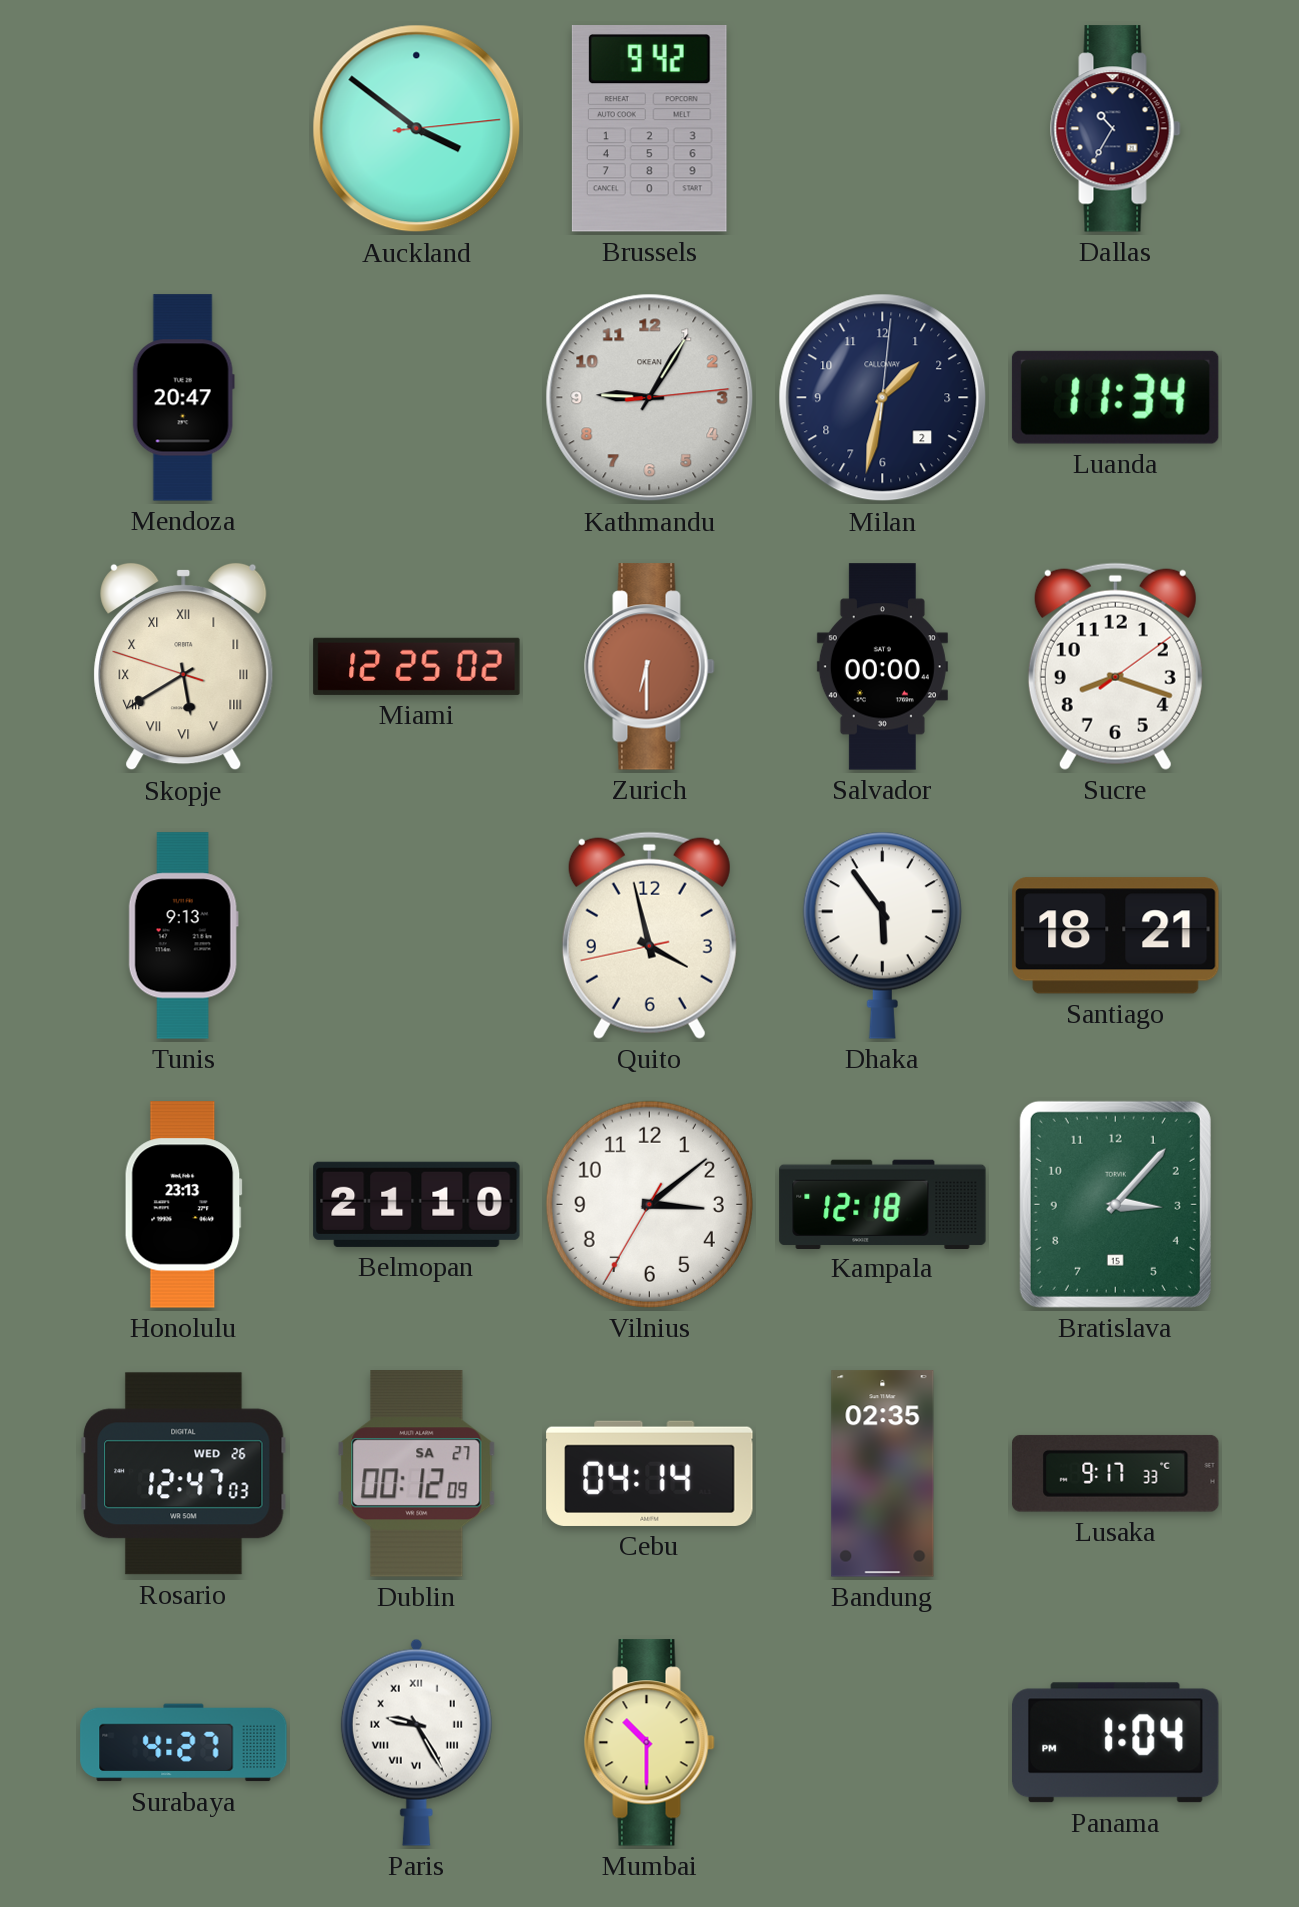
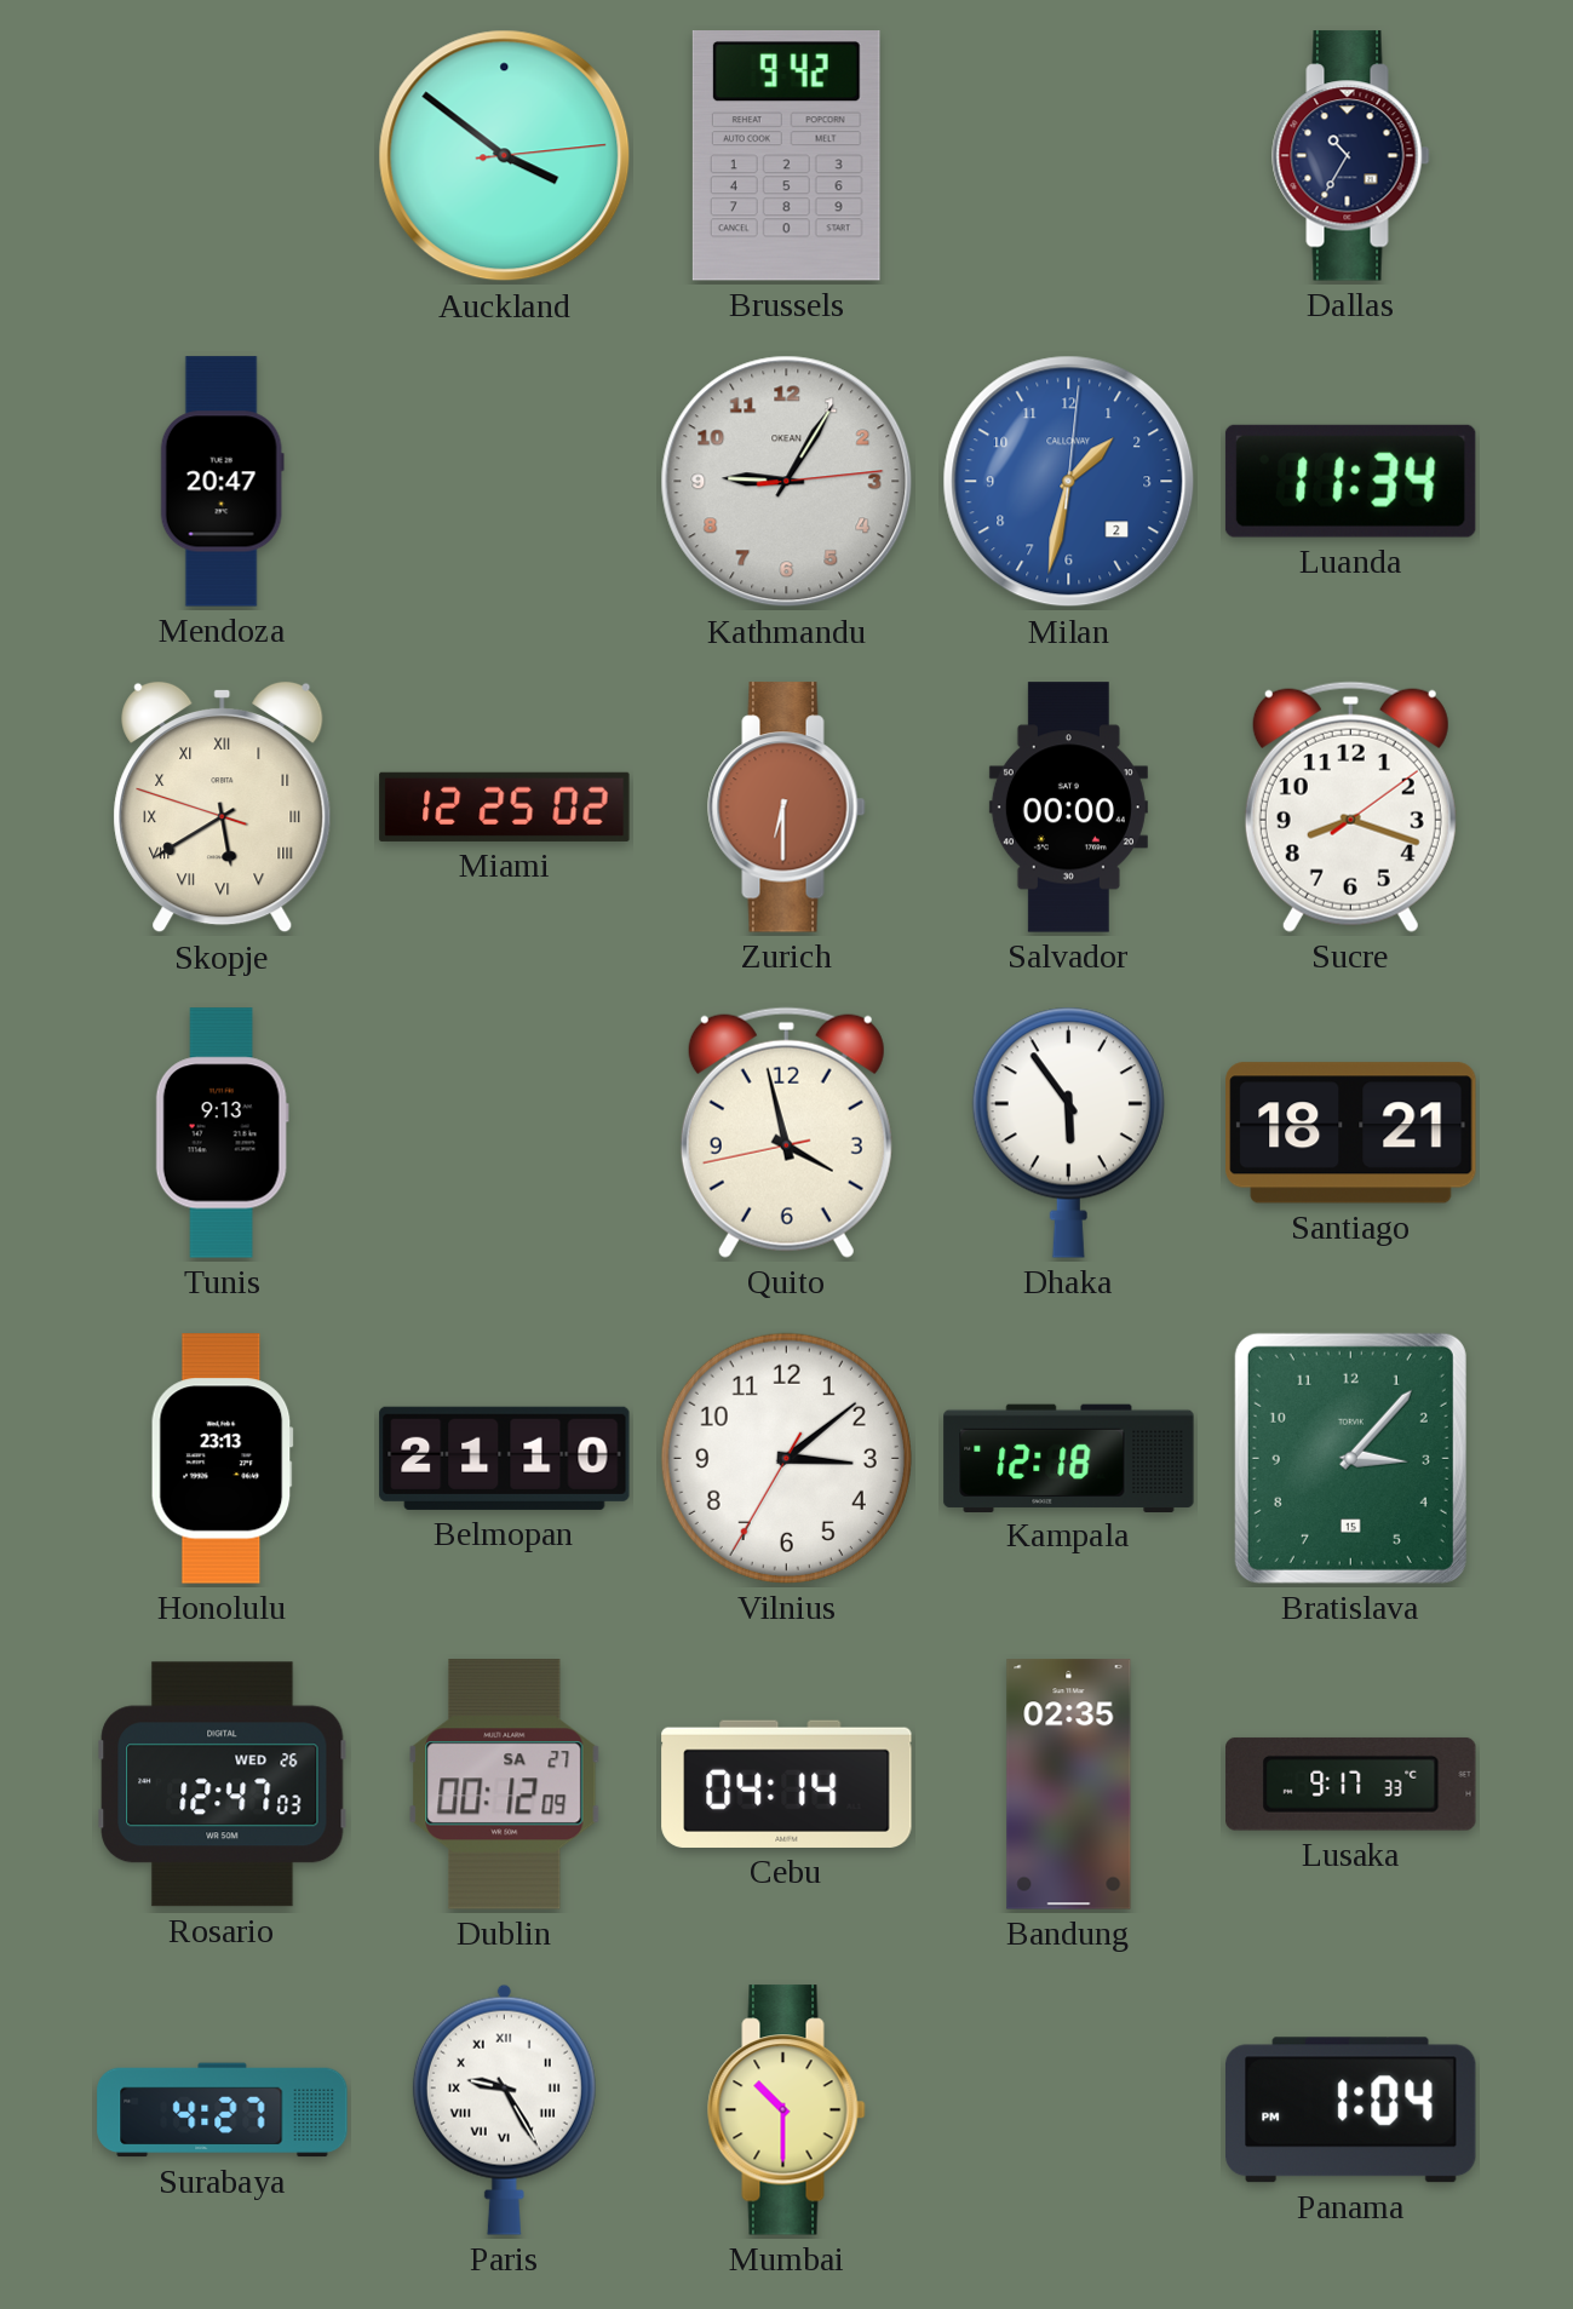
Milan dial: navy -> blue
